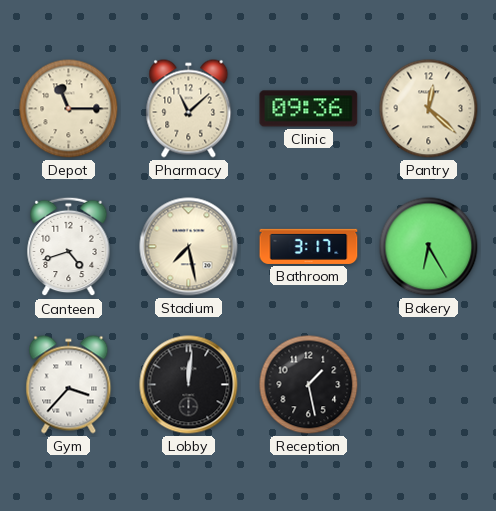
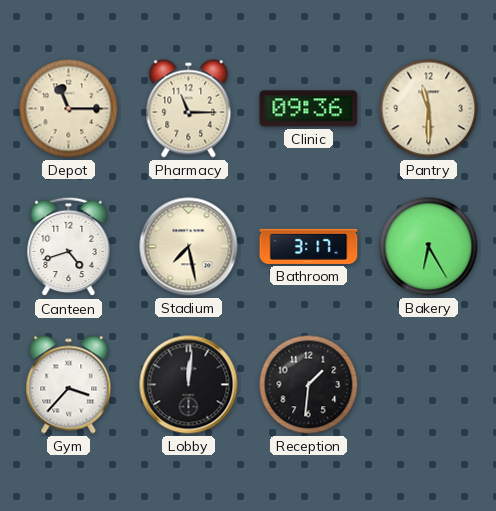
Pharmacy: 11:08 -> 11:15
Pantry: 12:22 -> 11:30
Reception: 1:28 -> 1:31
